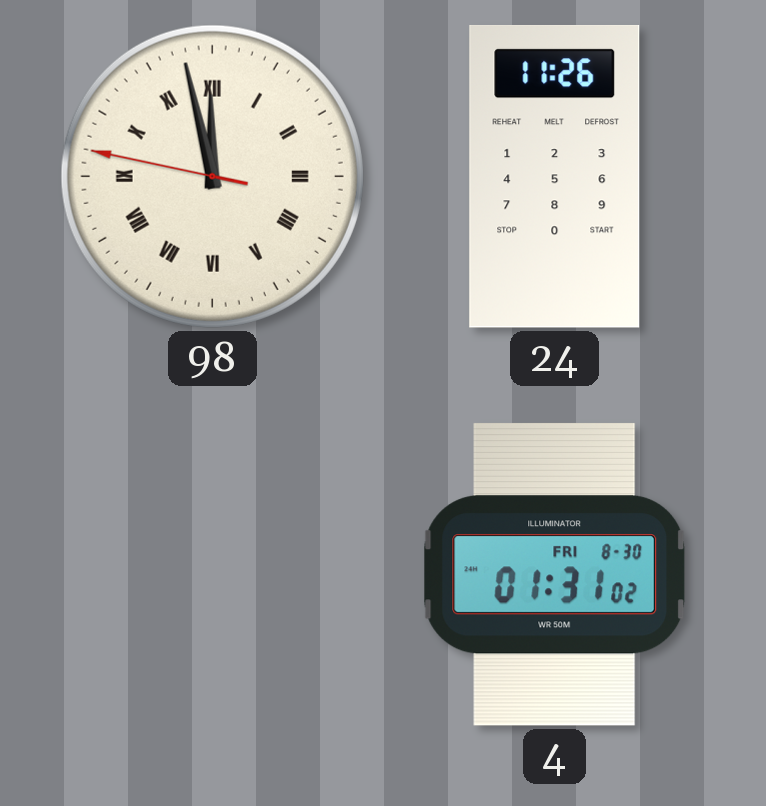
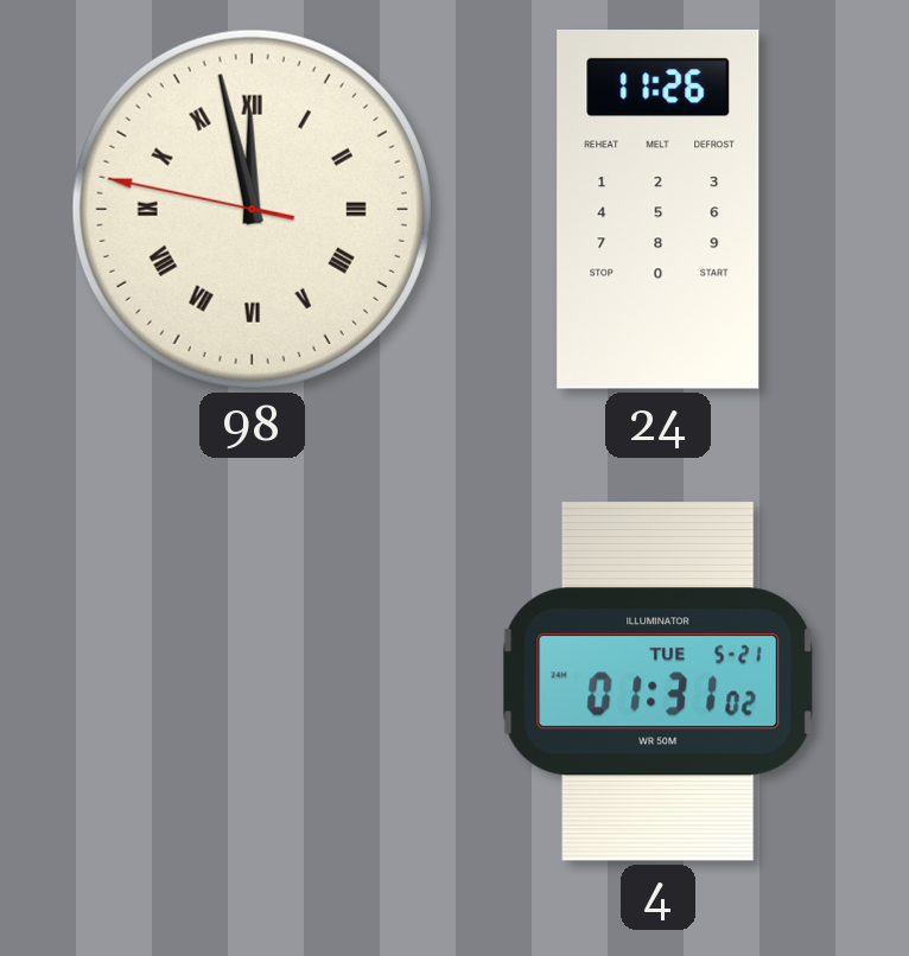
4 date: FRI 8-30 -> TUE 5-21
